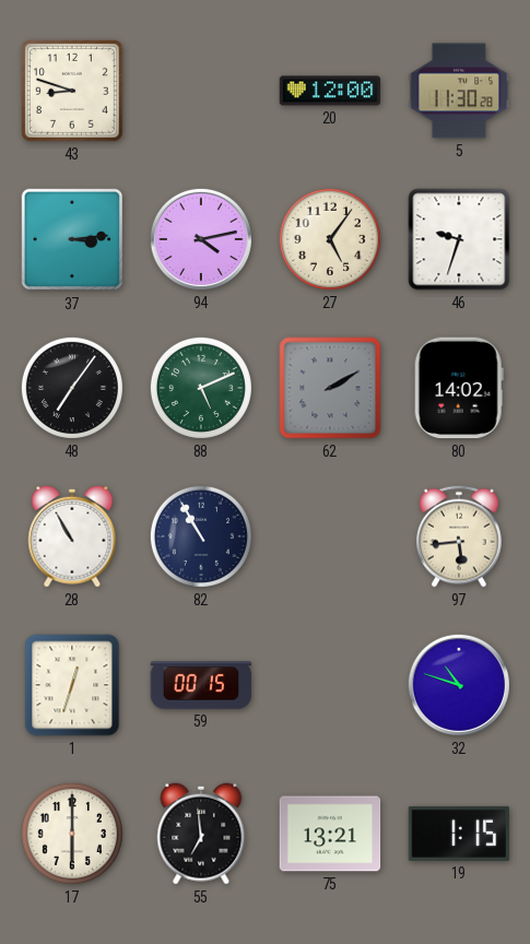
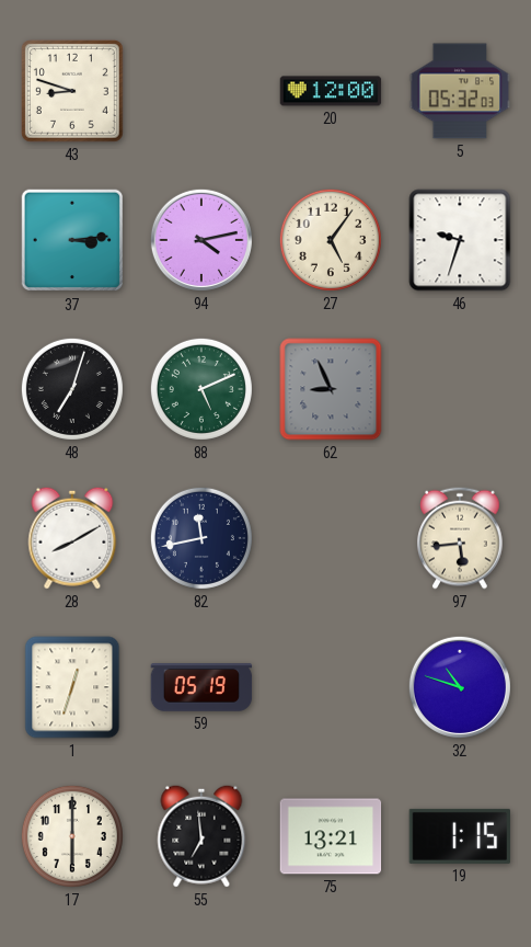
5: 11:30 -> 05:32
48: 7:06 -> 7:03
62: 2:10 -> 8:56
80: 14:02 -> none
28: 10:55 -> 8:10
82: 10:55 -> 11:43
59: 00:15 -> 05:19
